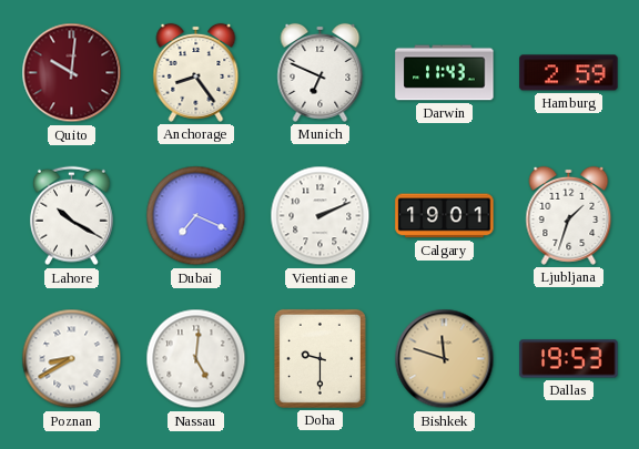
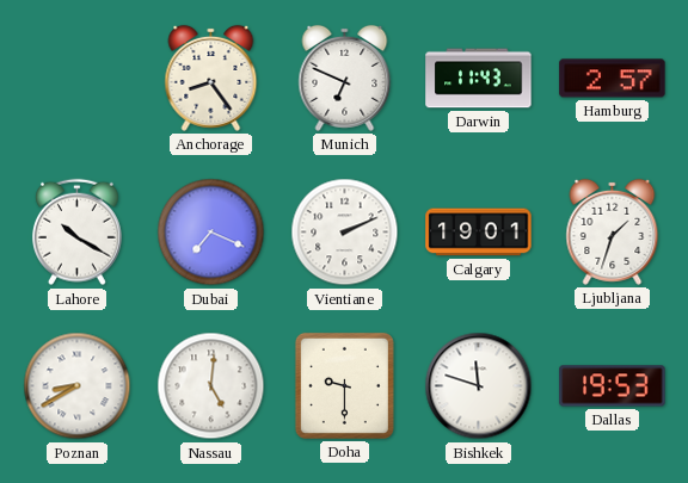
Quito: 10:01 -> none
Hamburg: 2:59 -> 2:57
Bishkek dial: champagne -> white
